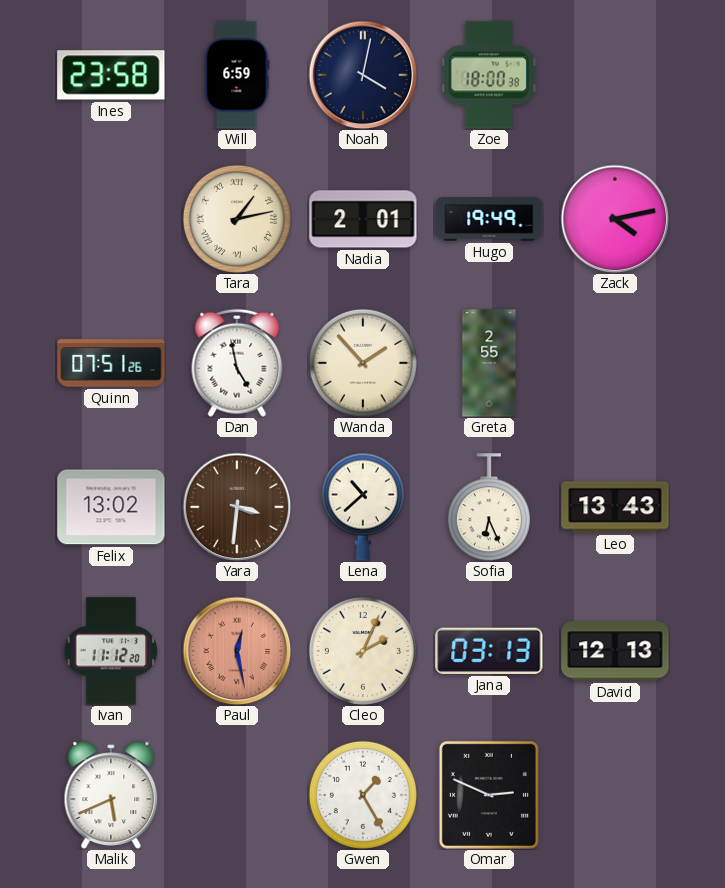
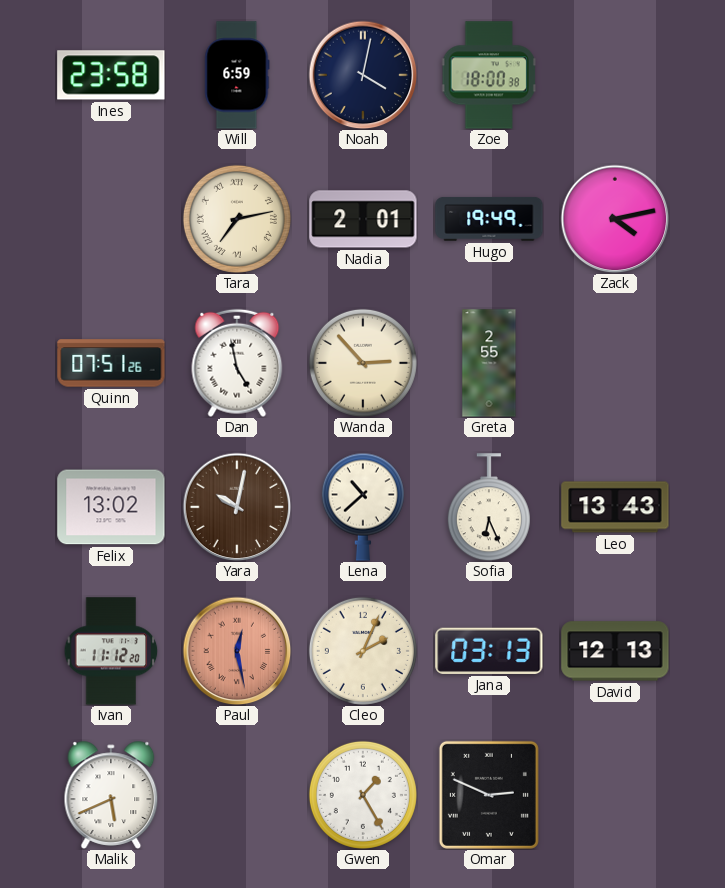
Tara: 1:13 -> 7:13
Wanda: 1:53 -> 2:53
Yara: 3:31 -> 10:02
